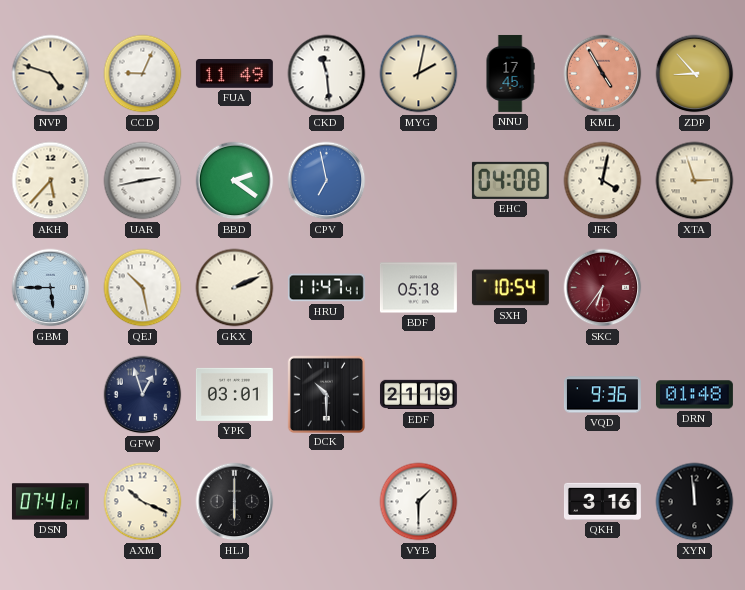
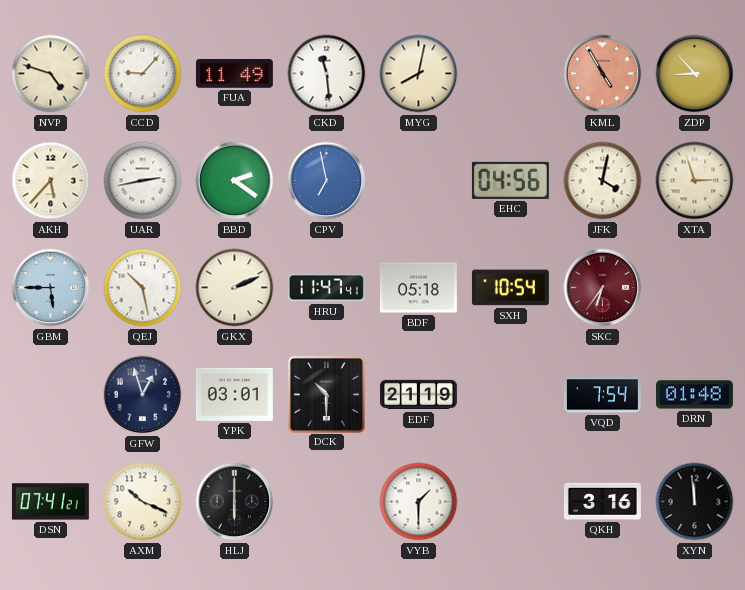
CCD: 9:04 -> 9:07
MYG: 2:02 -> 8:02
NNU: 17:45 -> none
EHC: 04:08 -> 04:56
VQD: 9:36 -> 7:54
